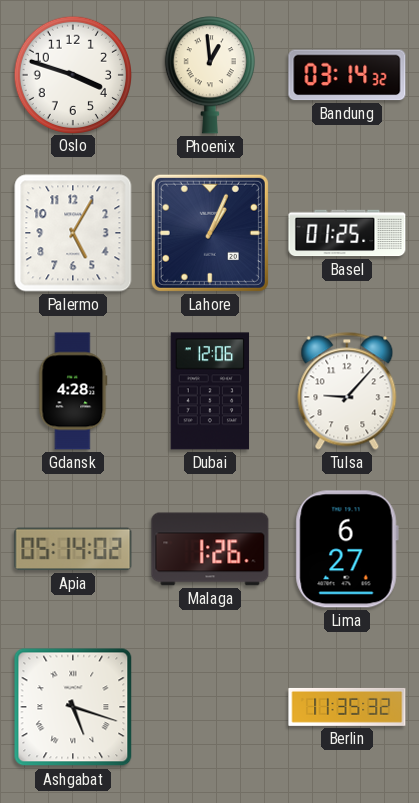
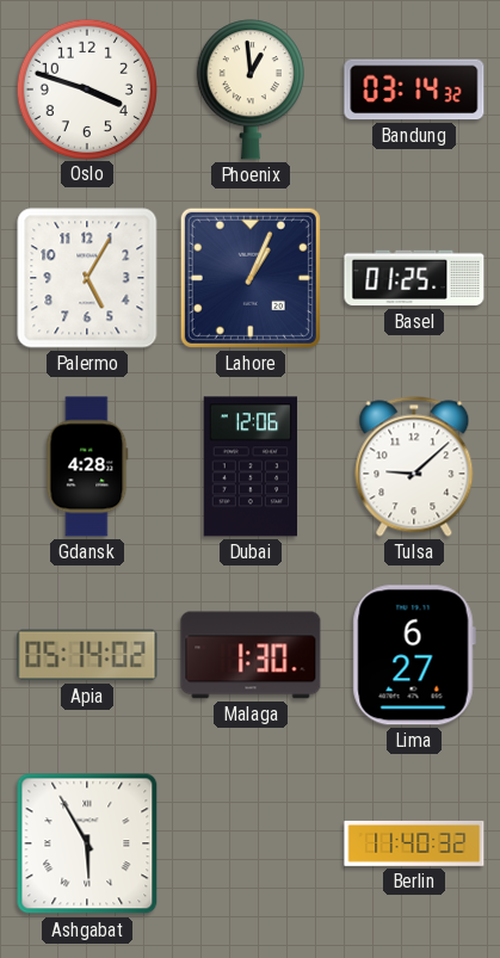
Tulsa: 9:07 -> 9:08
Malaga: 1:26 -> 1:30
Ashgabat: 5:18 -> 5:55
Berlin: 11:35 -> 11:40
